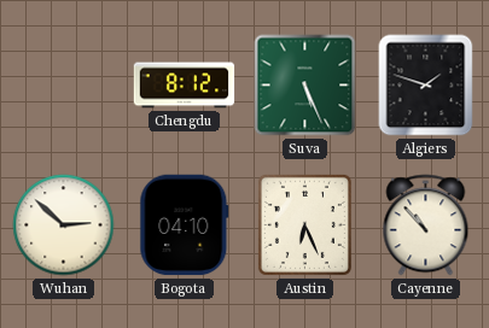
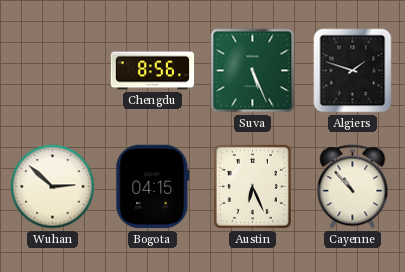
Chengdu: 8:12 -> 8:56
Bogota: 04:10 -> 04:15
